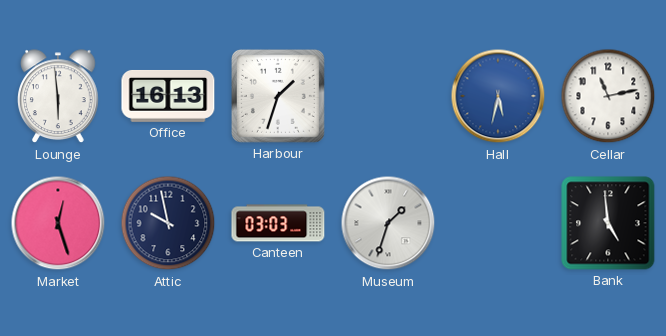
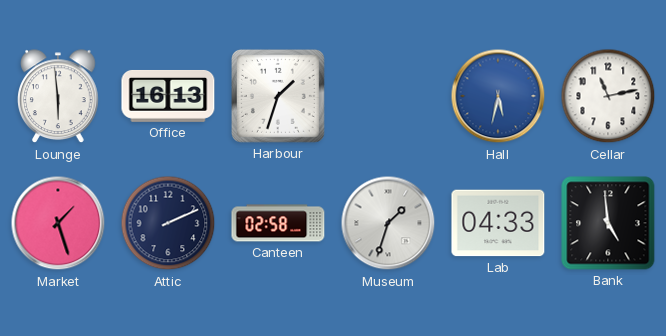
Market: 12:27 -> 1:27
Attic: 9:58 -> 2:11
Canteen: 03:03 -> 02:58
Lab: none -> 04:33
